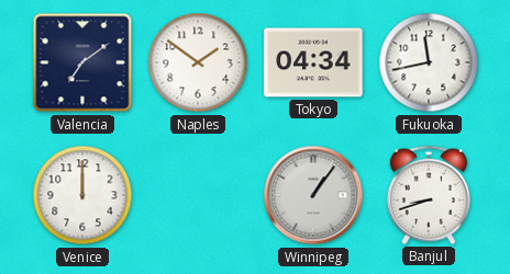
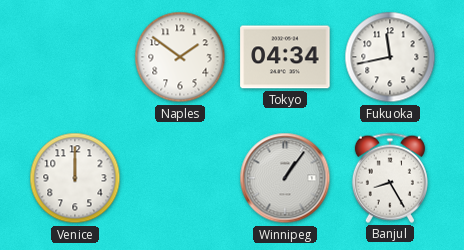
Valencia: 7:09 -> none
Banjul: 8:42 -> 8:25
